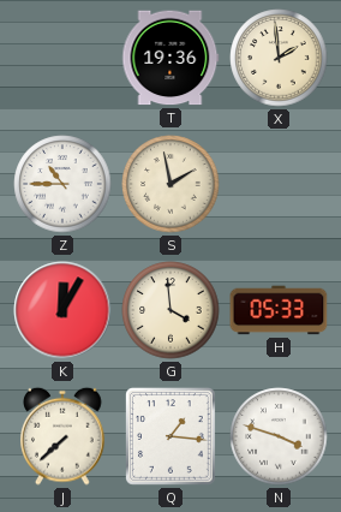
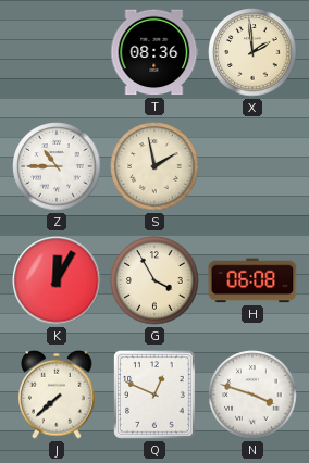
T: 19:36 -> 08:36
G: 3:59 -> 3:55
H: 05:33 -> 06:08
Q: 1:16 -> 12:49
